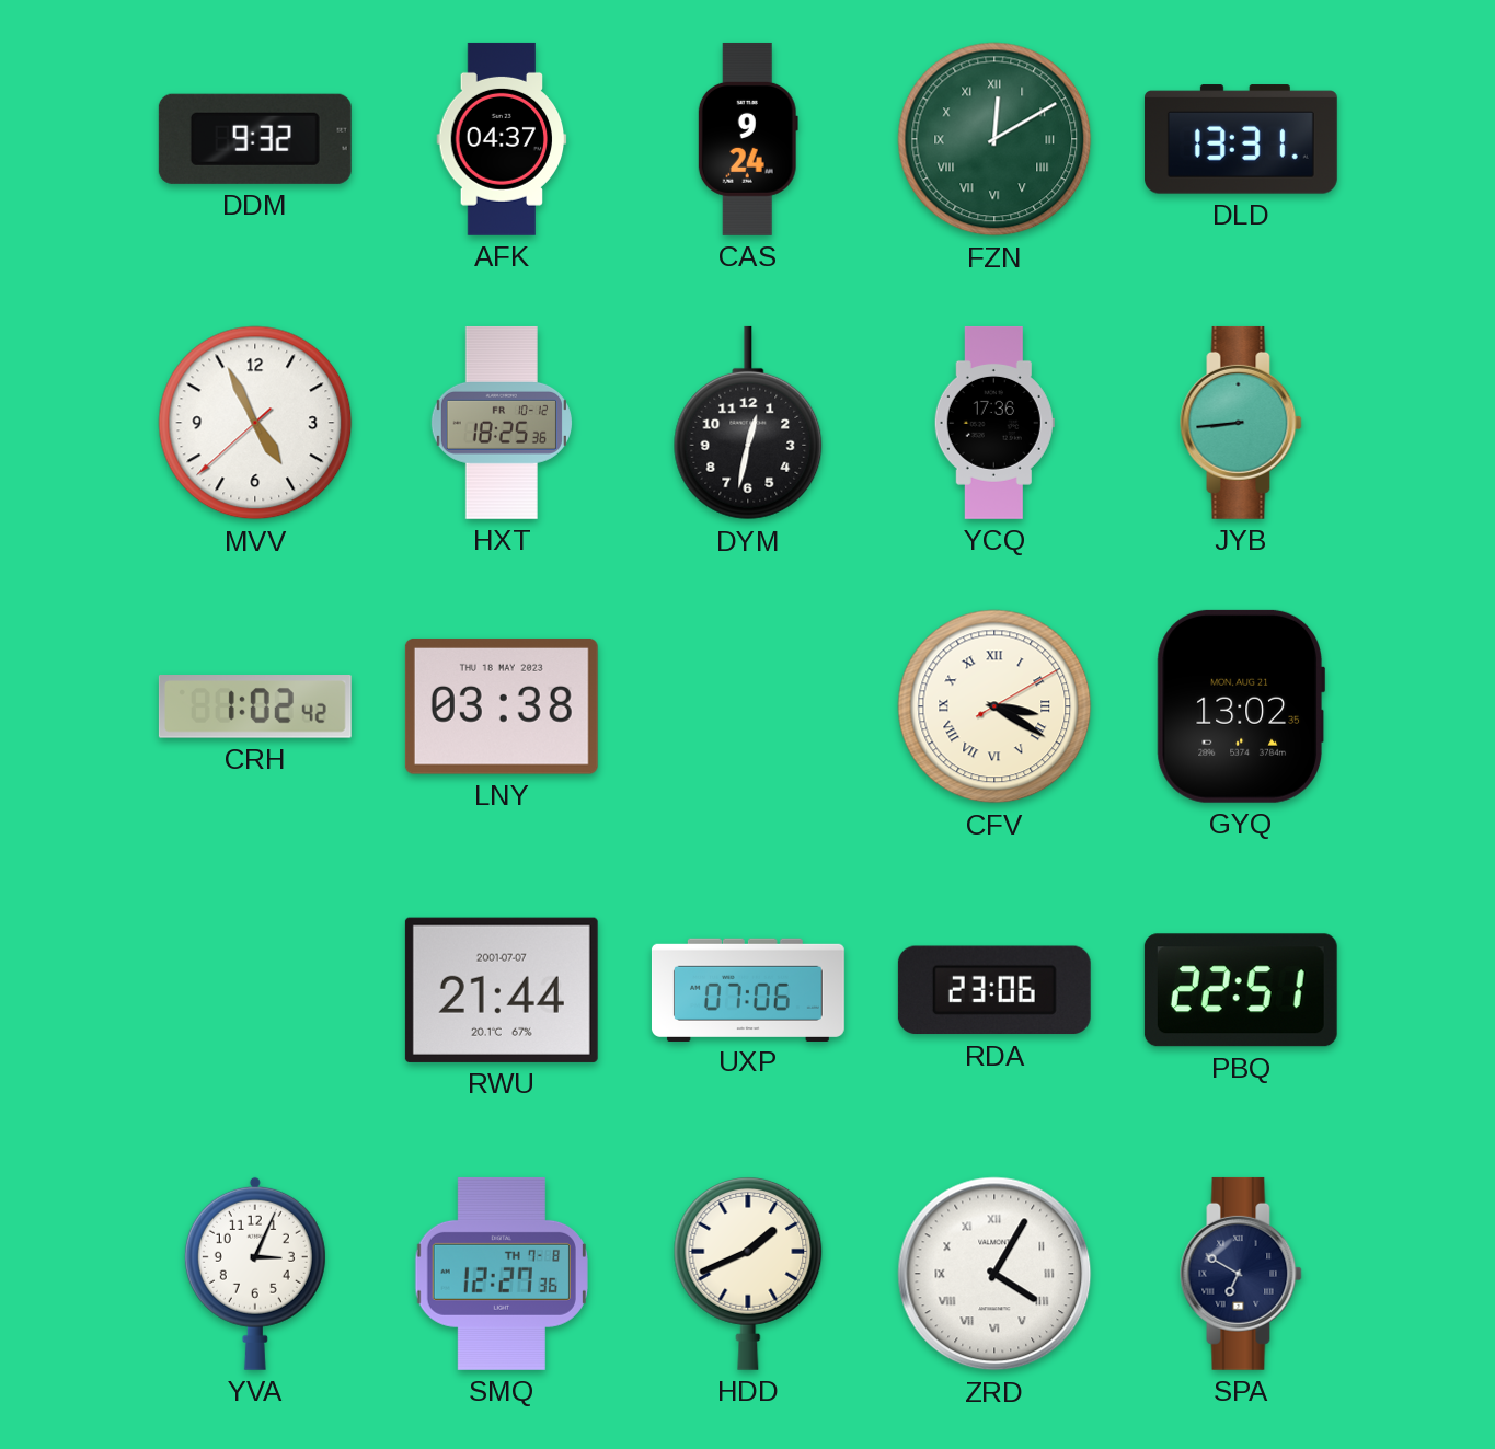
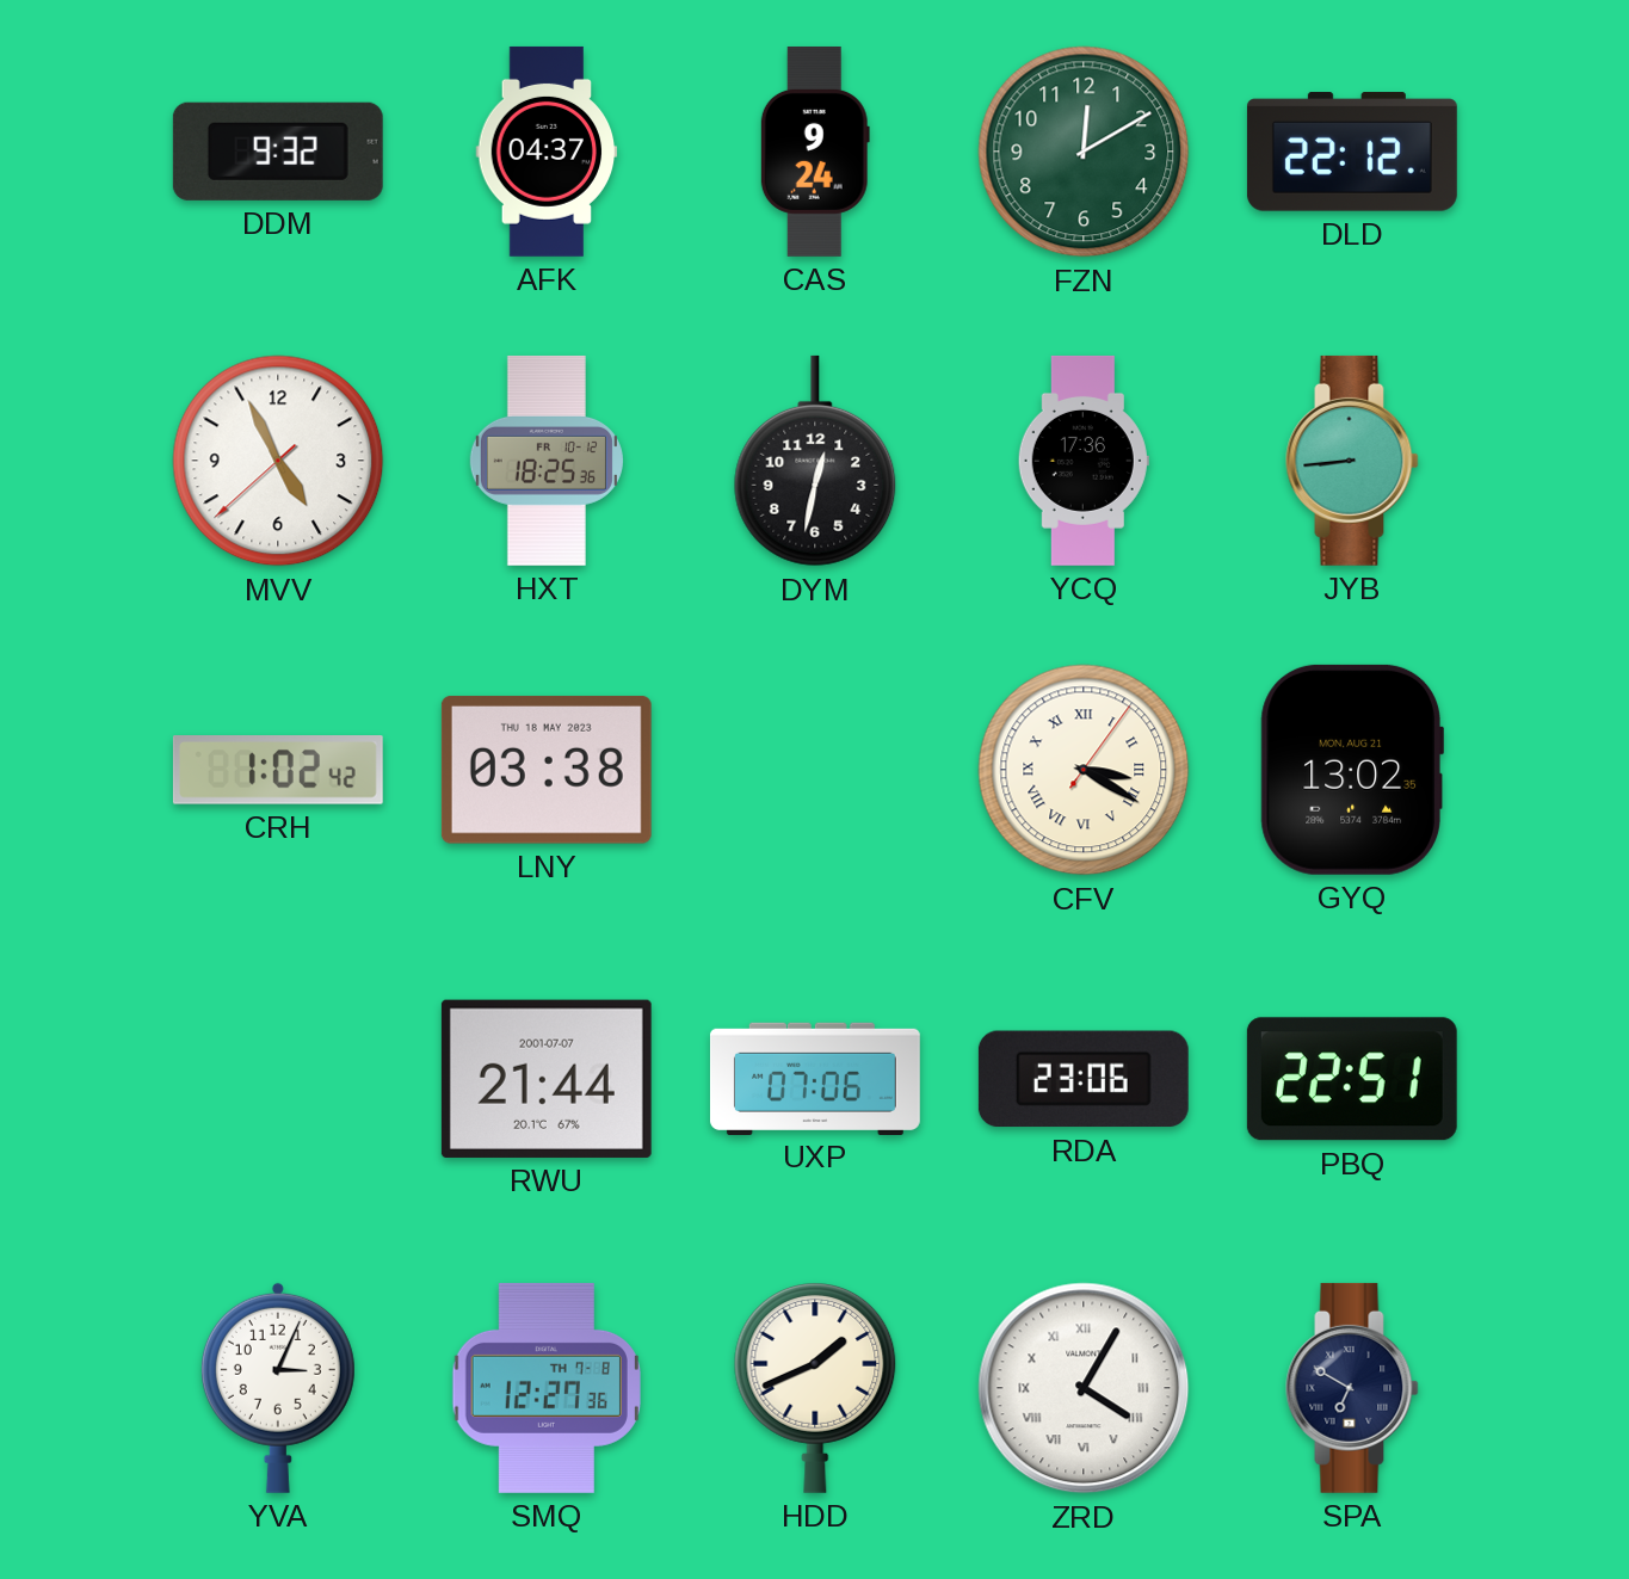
FZN numerals: Roman -> Arabic
DLD: 13:31 -> 22:12
CFV: 3:20:10 -> 3:20:06
